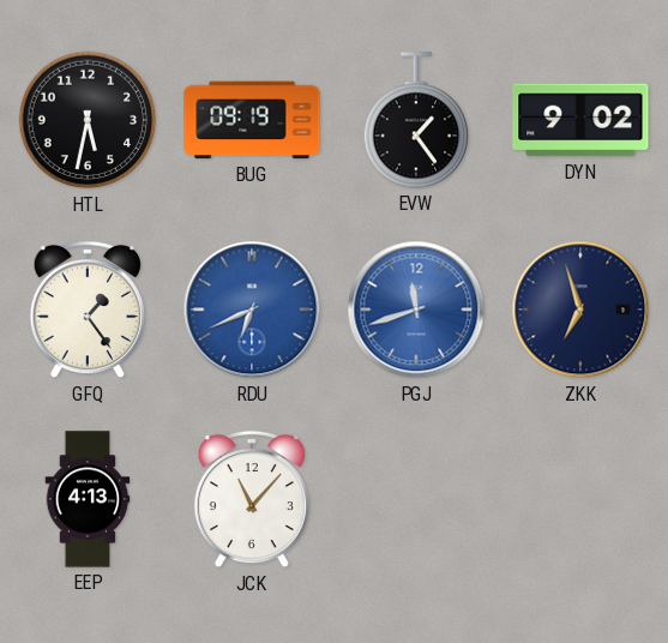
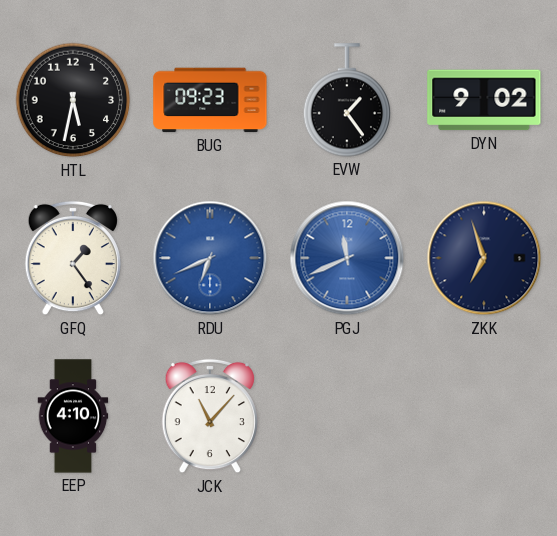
BUG: 09:19 -> 09:23
PGJ: 11:42 -> 11:41
EEP: 4:13 -> 4:10
